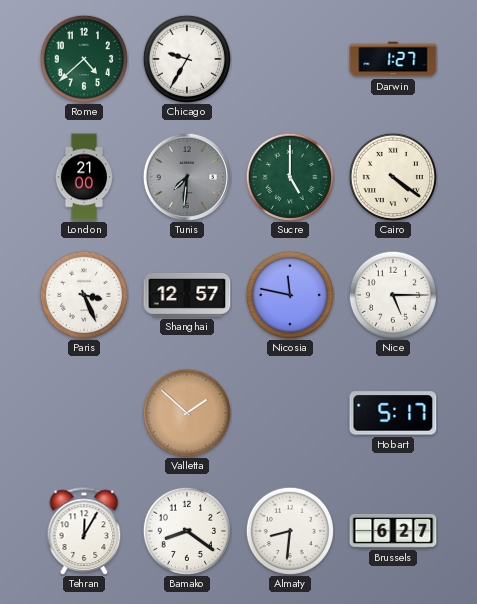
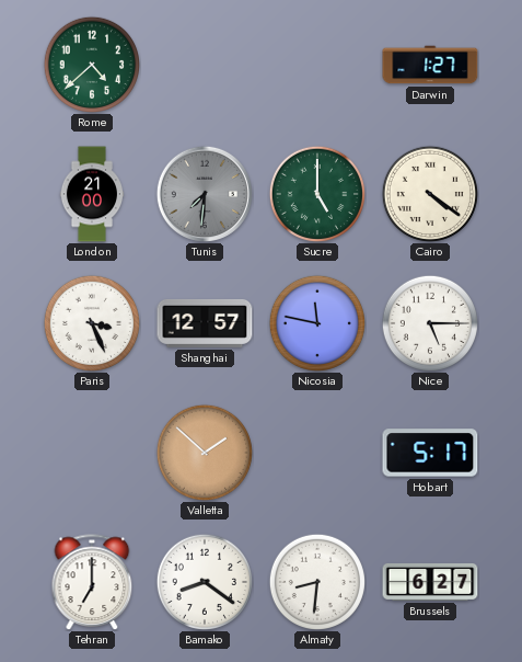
Chicago: 9:35 -> none
Tehran: 12:05 -> 7:00
